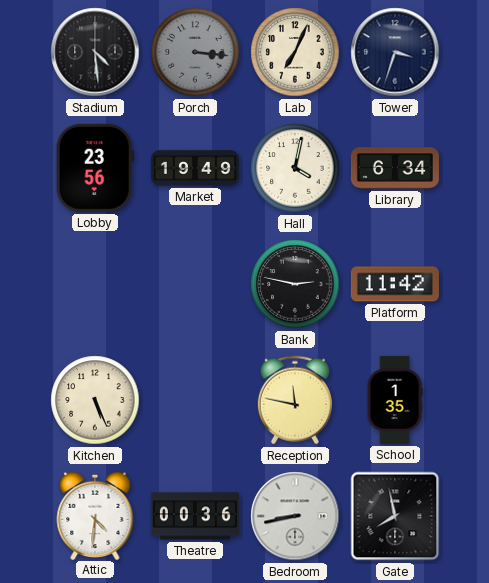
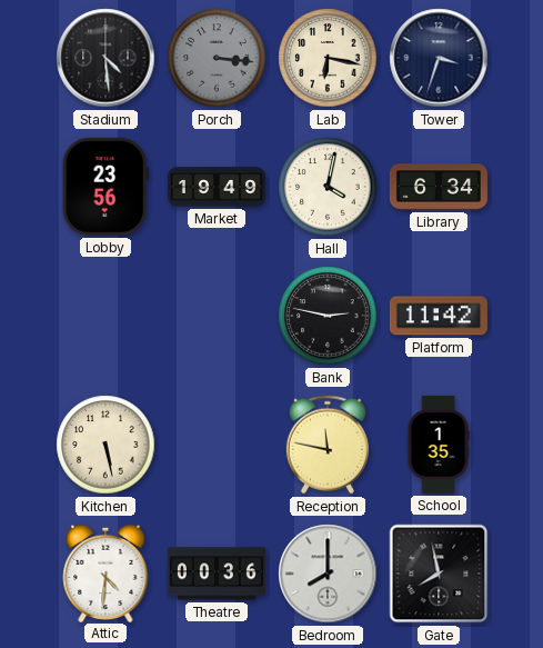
Lab: 7:04 -> 6:17
Kitchen: 5:26 -> 5:28
Bedroom: 8:43 -> 8:00
